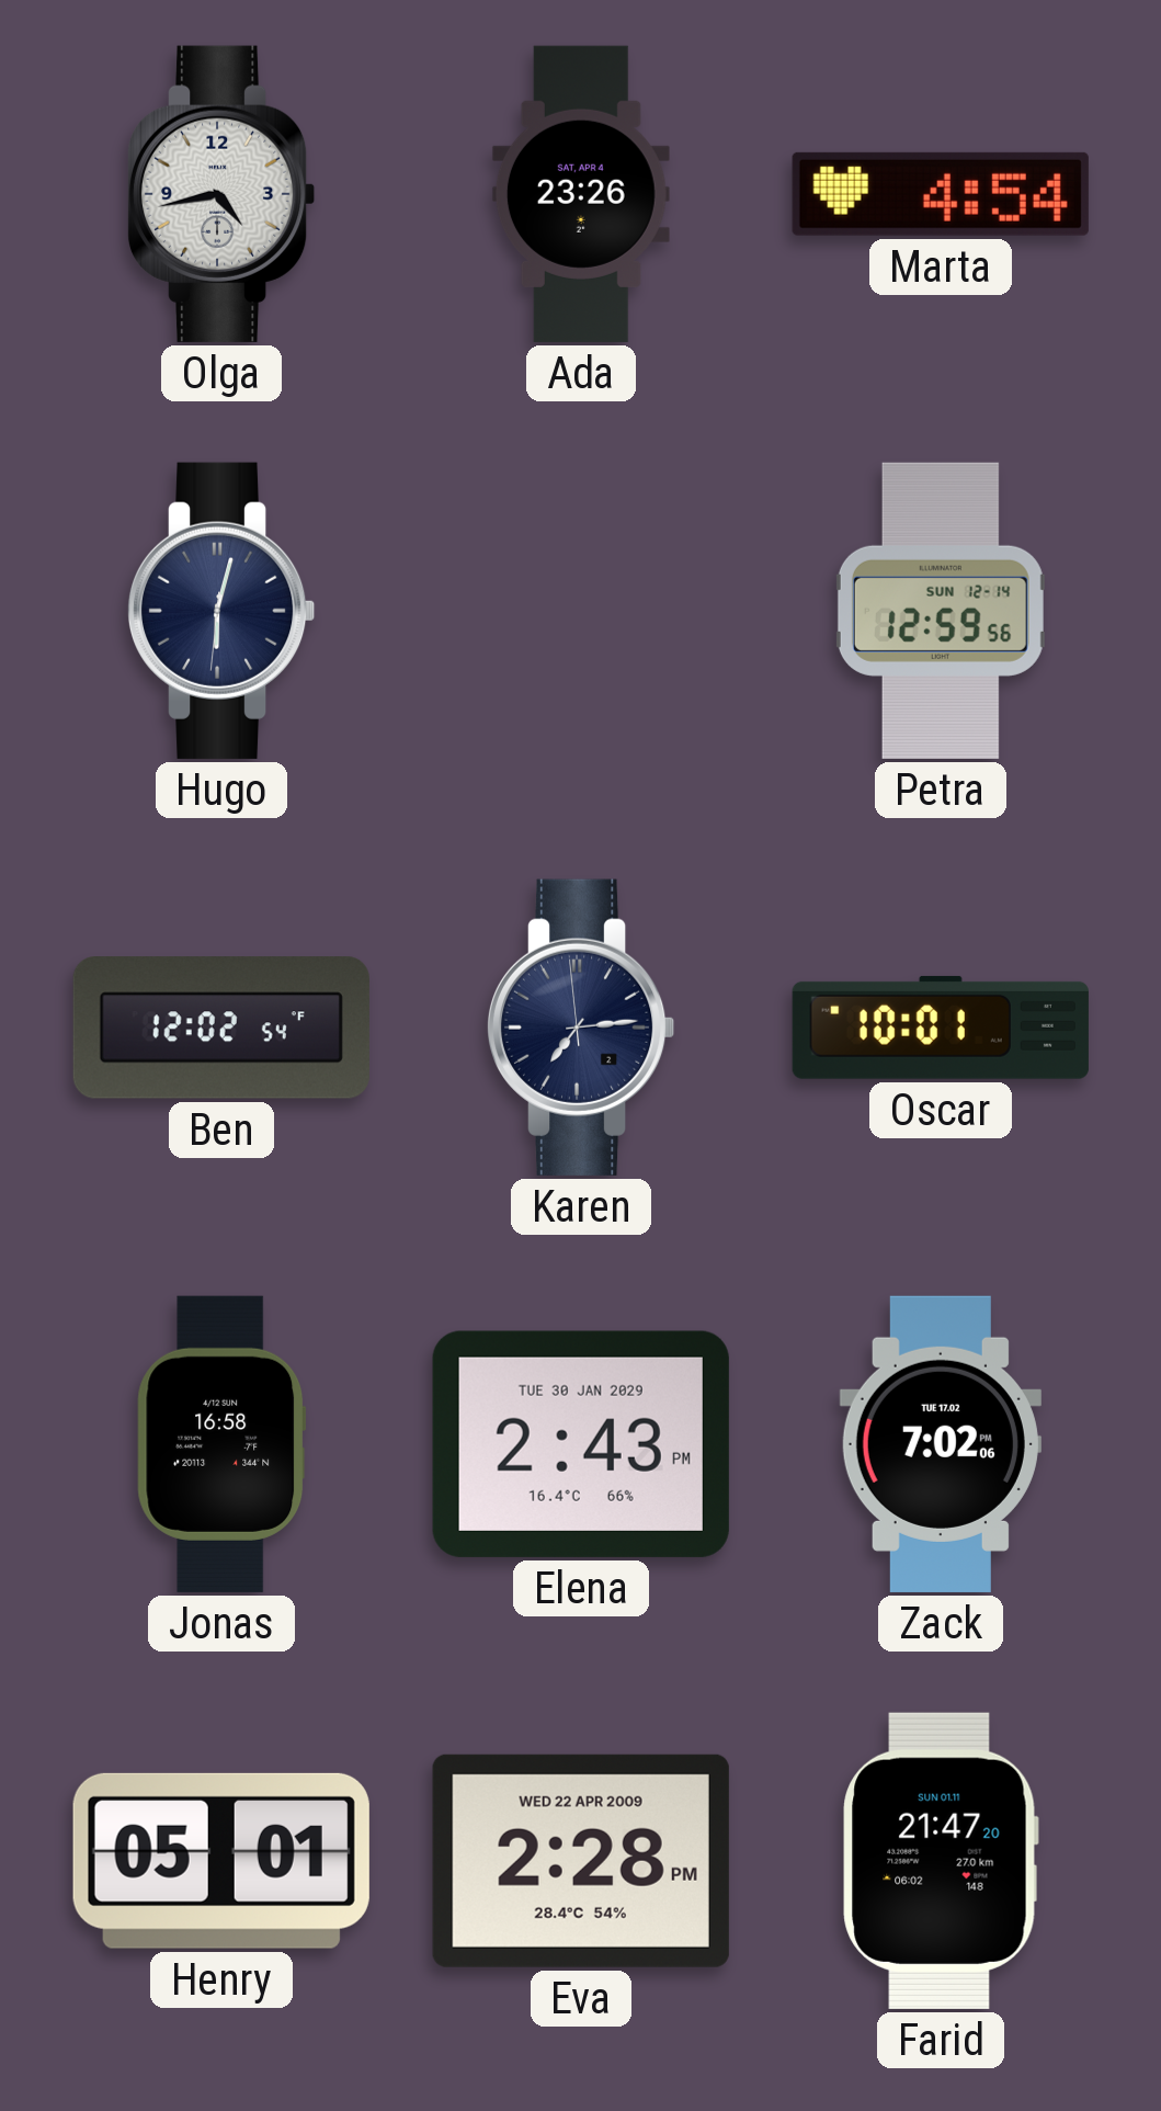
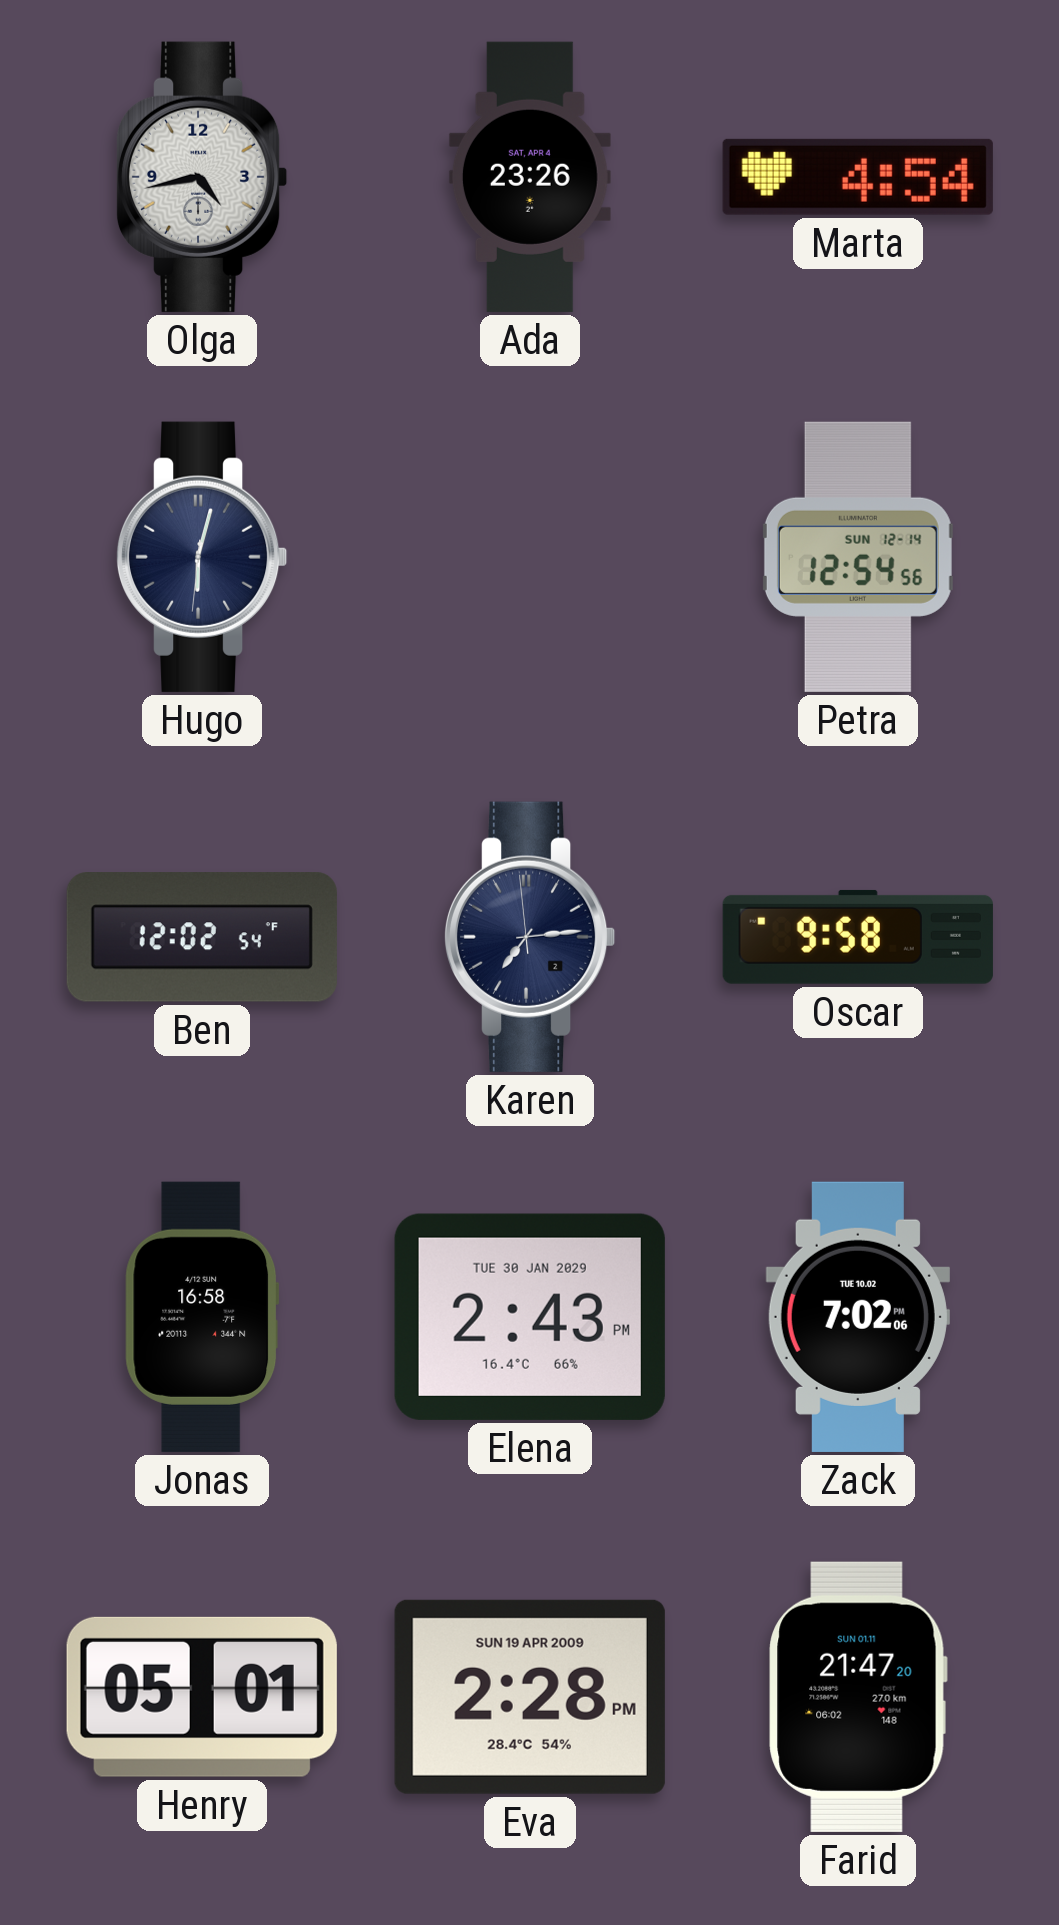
Petra: 12:59 -> 12:54
Oscar: 10:01 -> 9:58
Zack date: TUE 17.02 -> TUE 10.02
Eva date: WED 22 APR 2009 -> SUN 19 APR 2009
